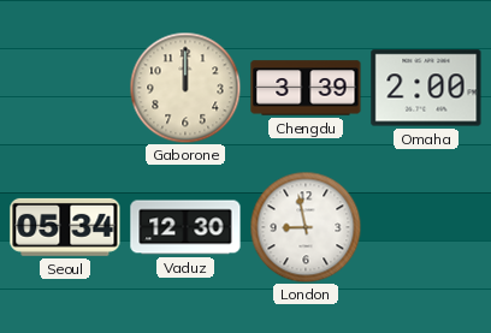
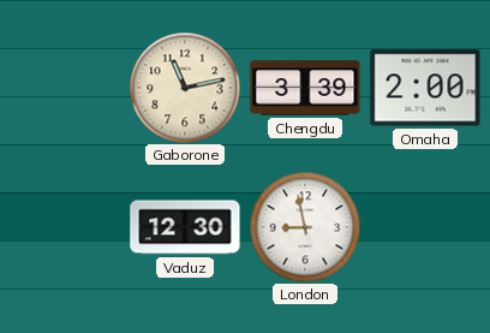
Gaborone: 12:00 -> 11:13
Seoul: 05:34 -> none
